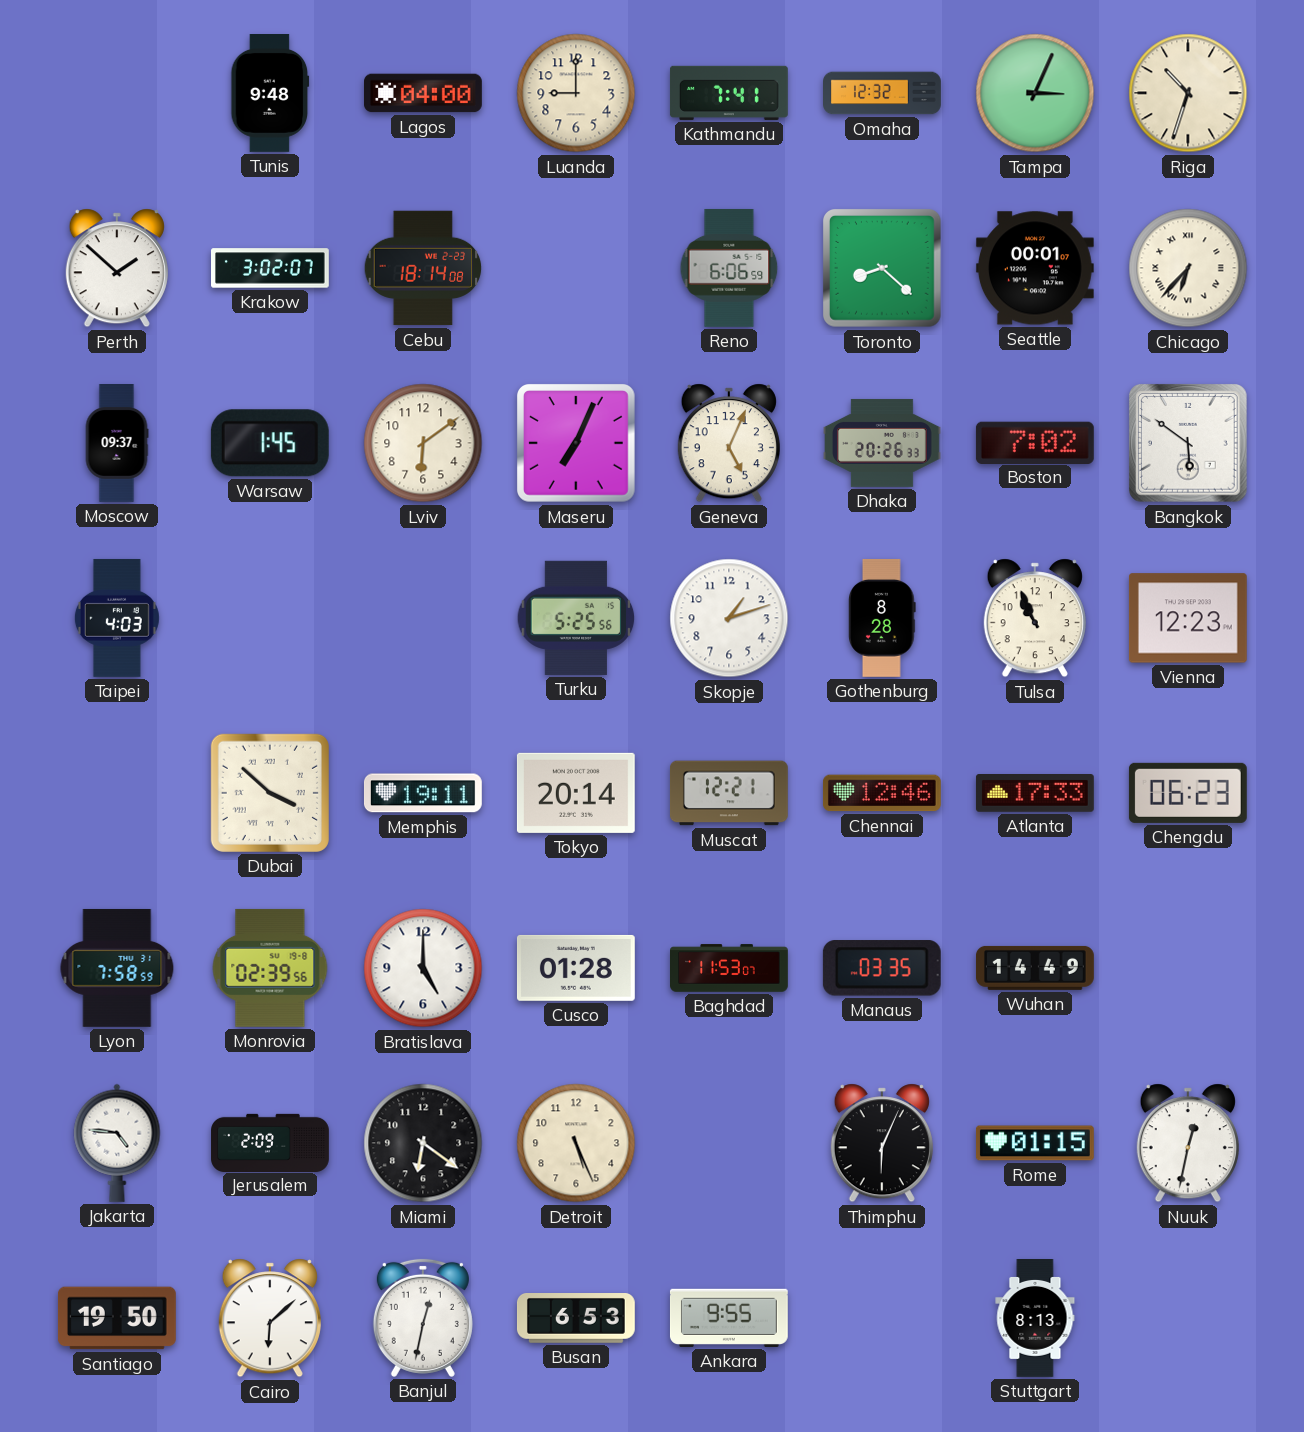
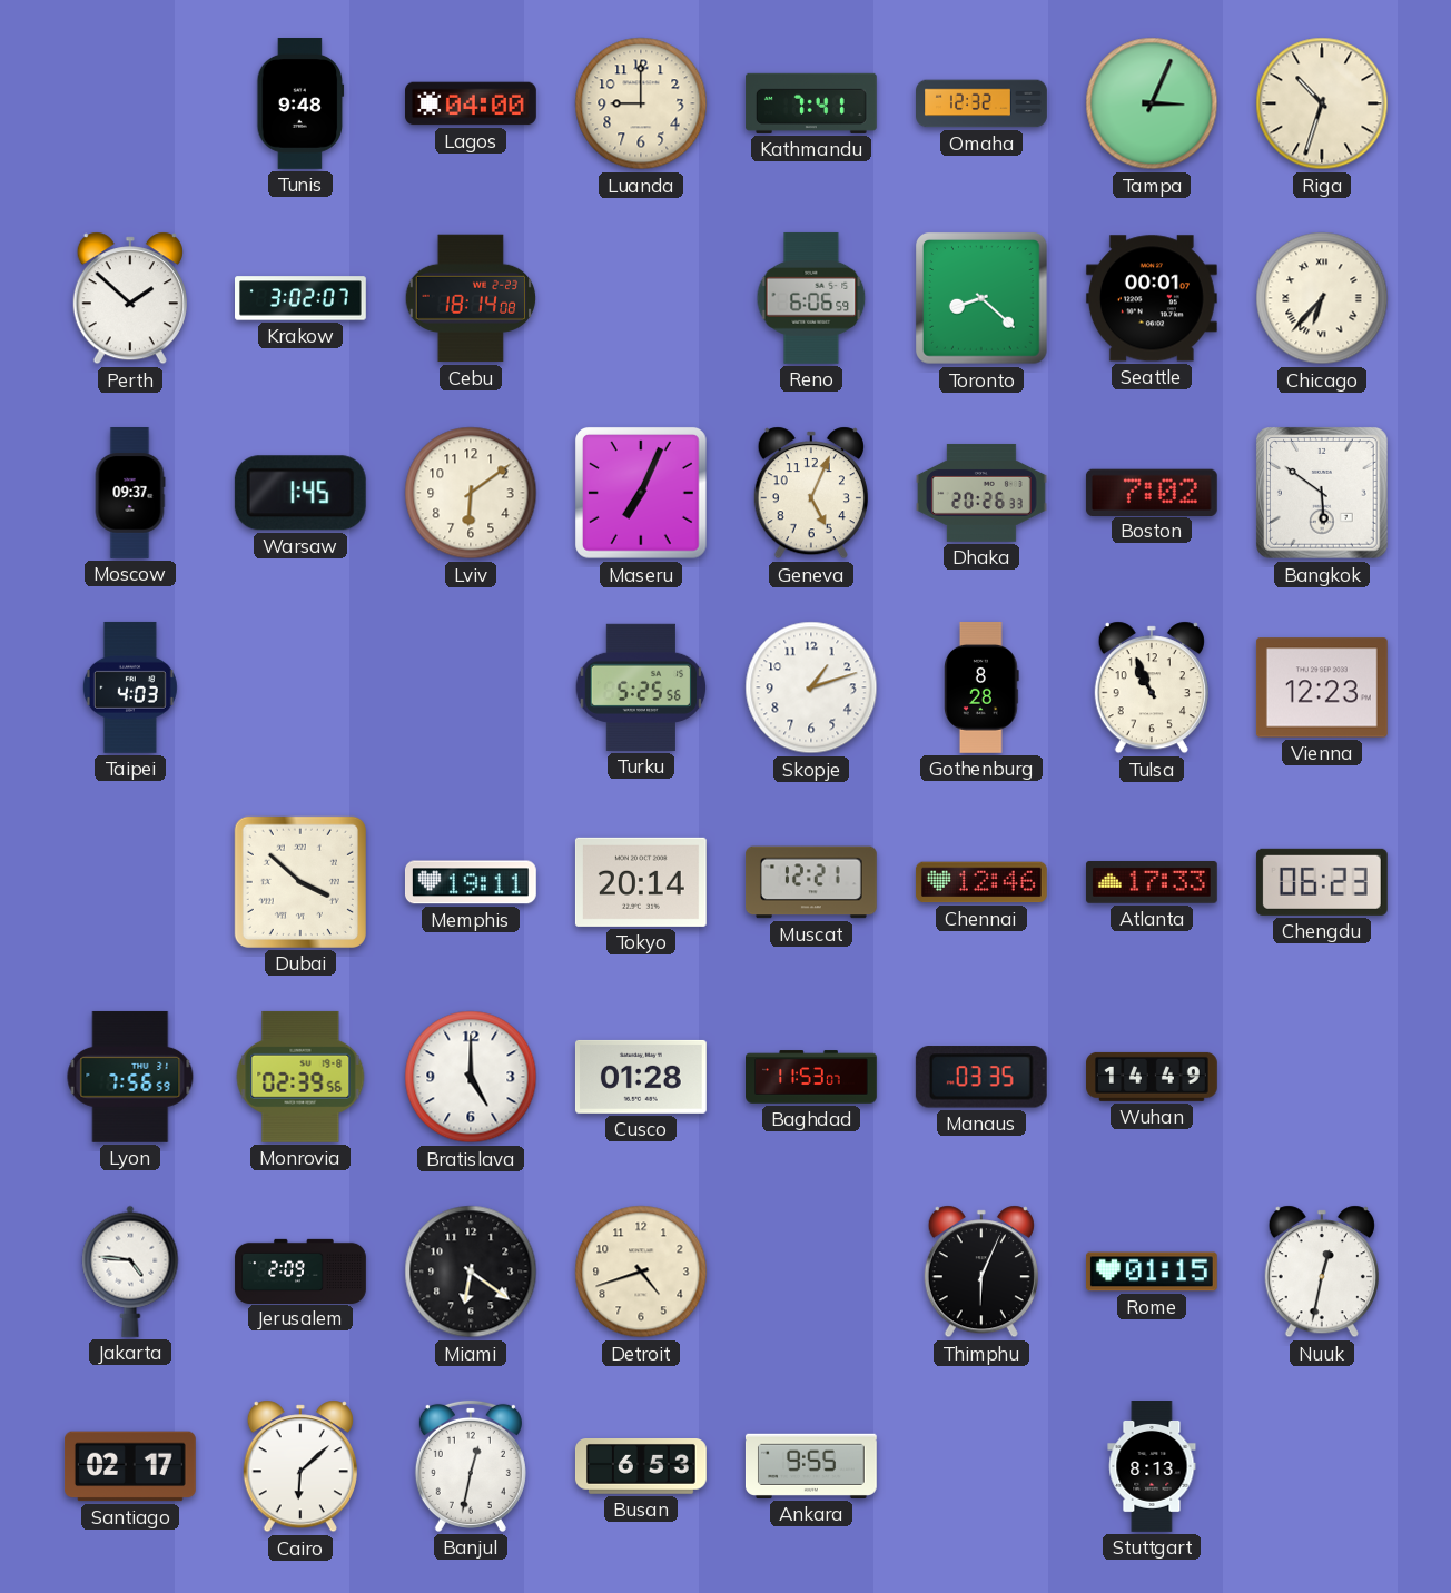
Lyon: 7:58 -> 7:56
Detroit: 5:26 -> 4:42
Santiago: 19:50 -> 02:17
